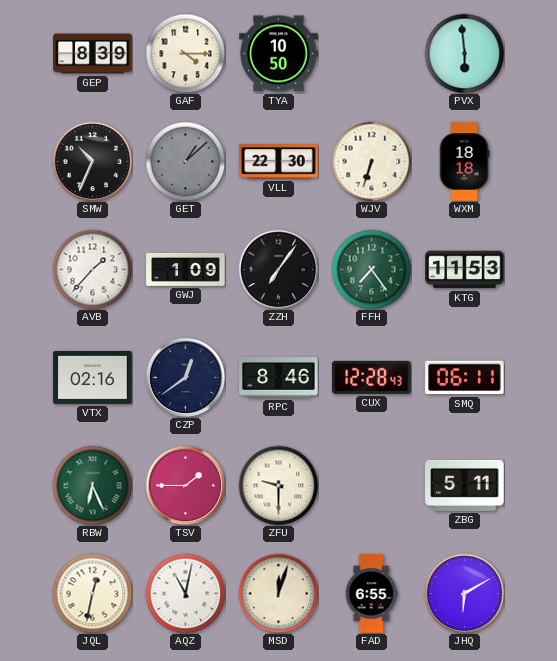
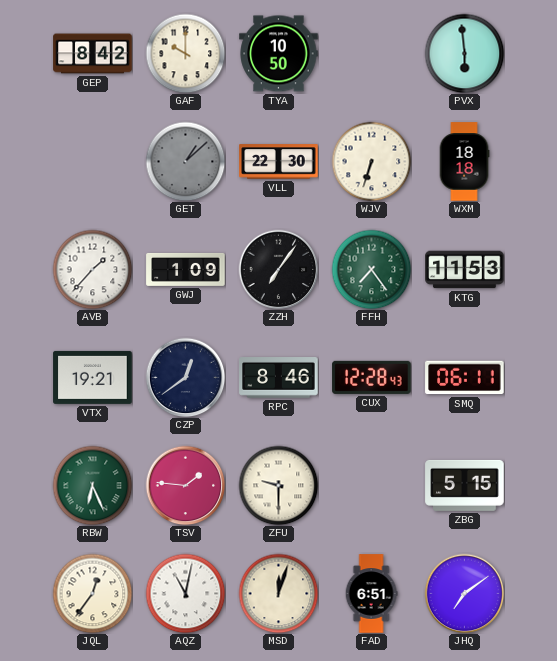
GEP: 8:39 -> 8:42
GAF: 4:15 -> 10:00
SMW: 10:34 -> none
VTX: 02:16 -> 19:21
TSV: 1:45 -> 1:46
ZBG: 5:11 -> 5:15
JQL: 12:32 -> 12:36
FAD: 6:55 -> 6:51
JHQ: 6:10 -> 7:09
